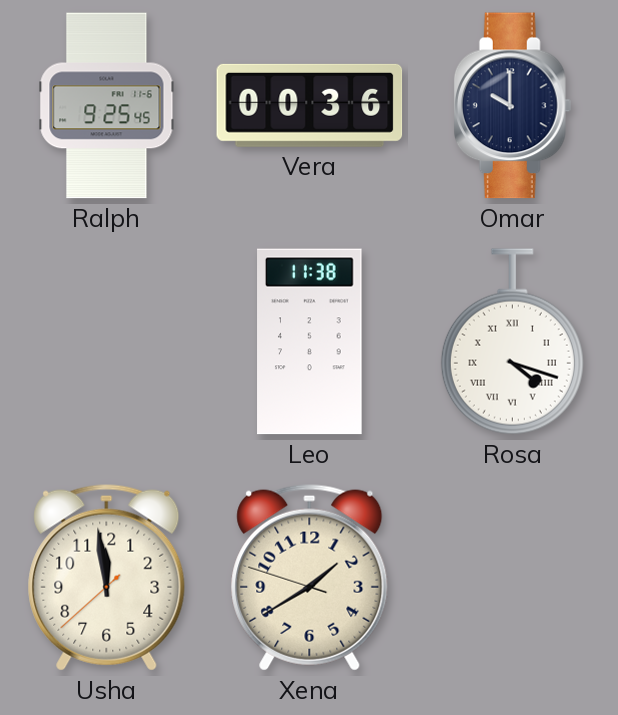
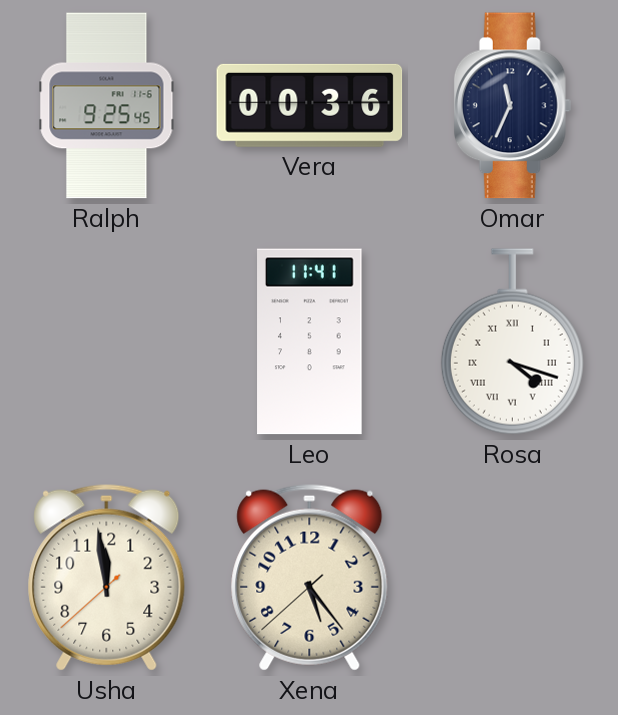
Omar: 10:00 -> 11:34
Leo: 11:38 -> 11:41
Xena: 1:39 -> 5:23
